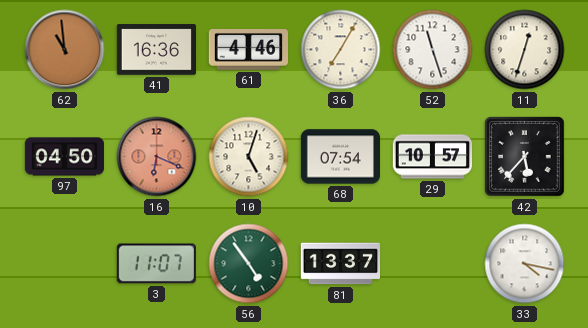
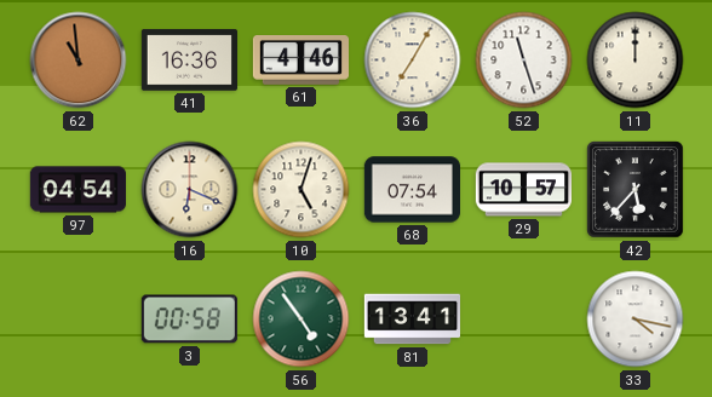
11: 12:33 -> 12:00
97: 04:50 -> 04:54
16 dial: salmon -> cream
3: 11:07 -> 00:58
81: 13:37 -> 13:41
